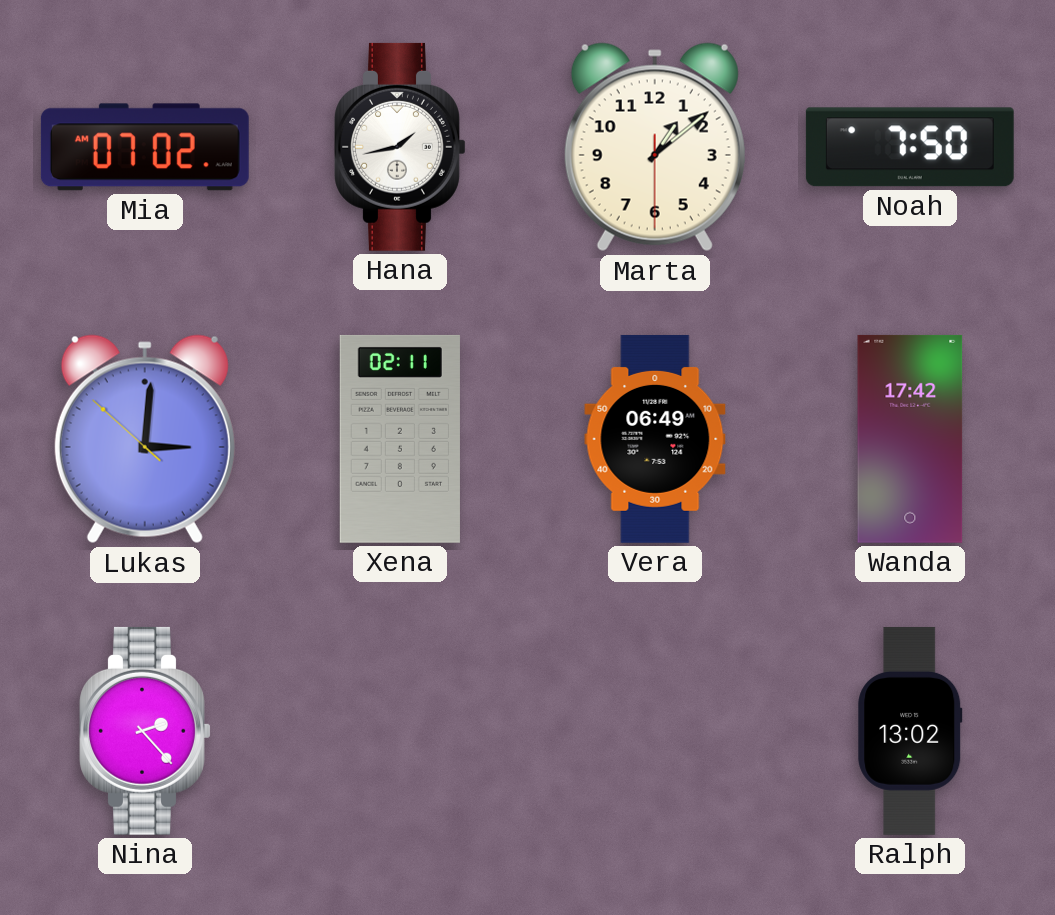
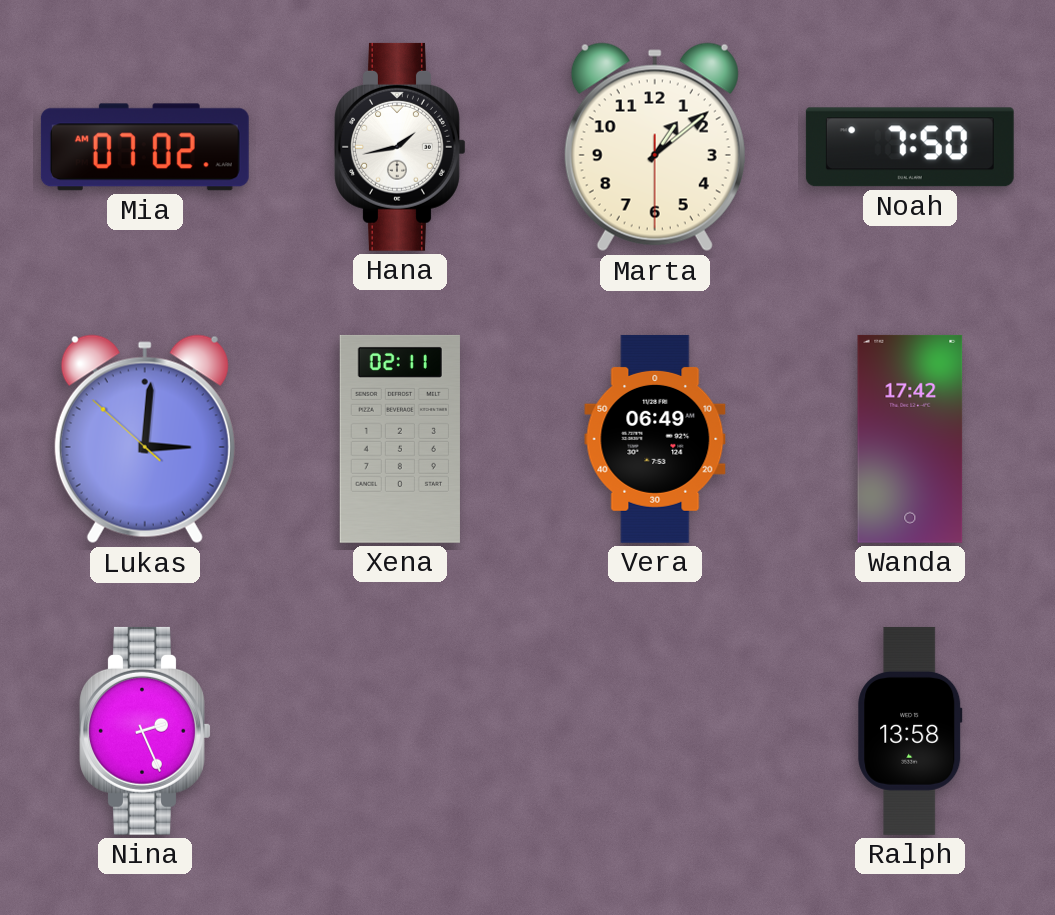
Nina: 2:23 -> 2:26
Ralph: 13:02 -> 13:58
